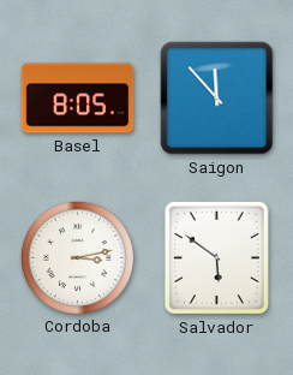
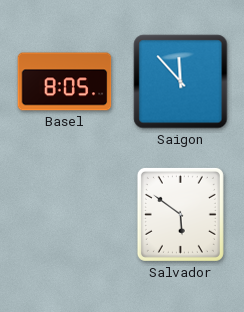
Cordoba: 3:13 -> none
